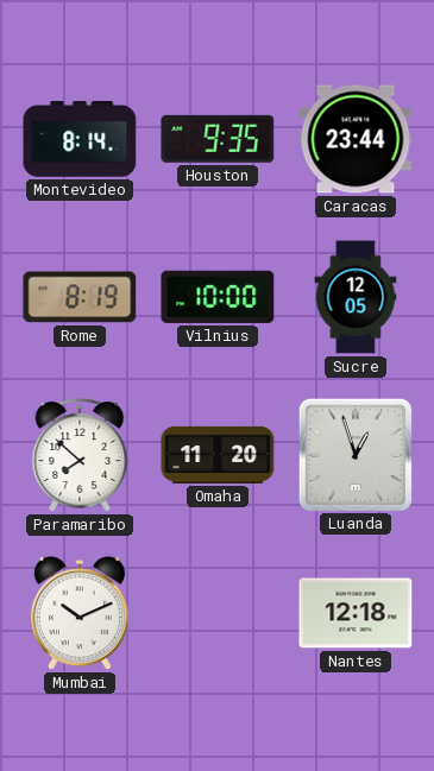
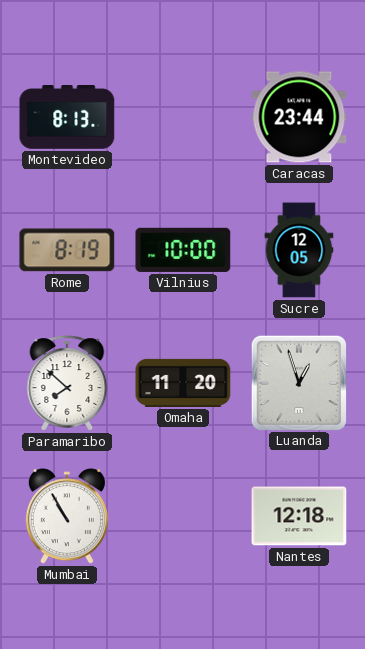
Montevideo: 8:14 -> 8:13
Houston: 9:35 -> none
Mumbai: 10:11 -> 10:55
